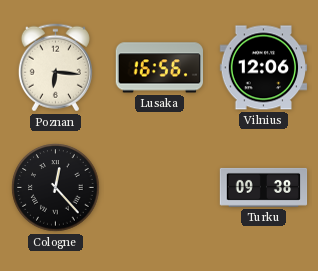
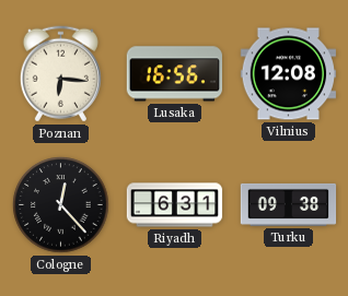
Vilnius: 12:06 -> 12:08
Riyadh: none -> 6:31
